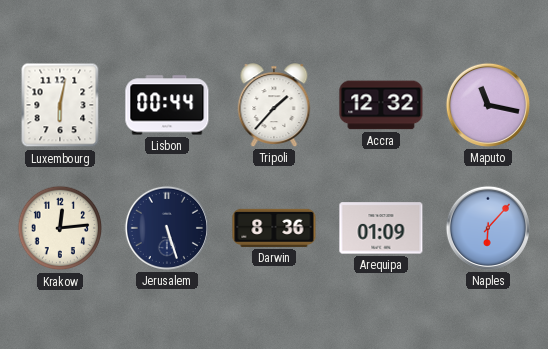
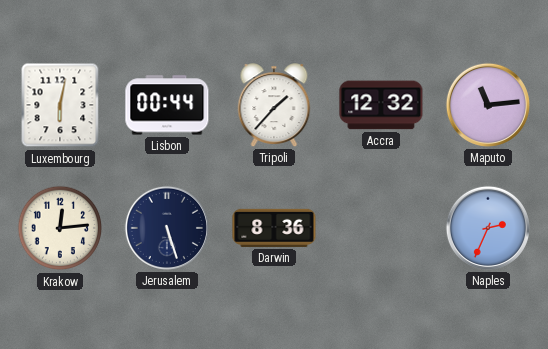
Maputo: 11:17 -> 11:14
Arequipa: 01:09 -> none
Naples: 6:07 -> 2:34
